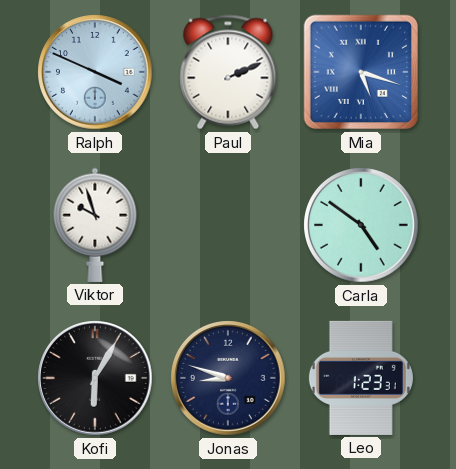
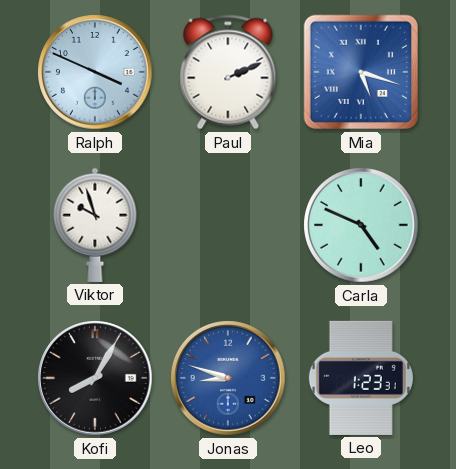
Carla: 4:51 -> 4:49
Kofi: 6:05 -> 8:05
Jonas dial: navy -> blue
